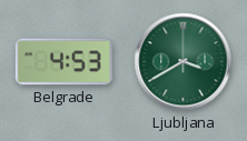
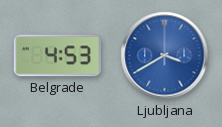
Ljubljana dial: green -> blue
